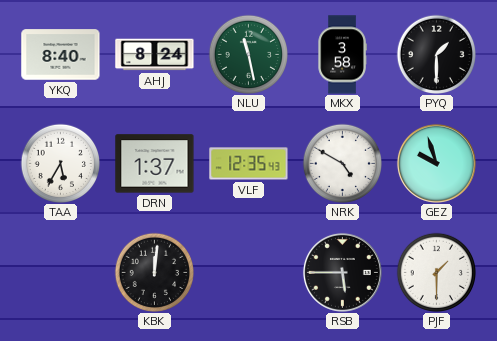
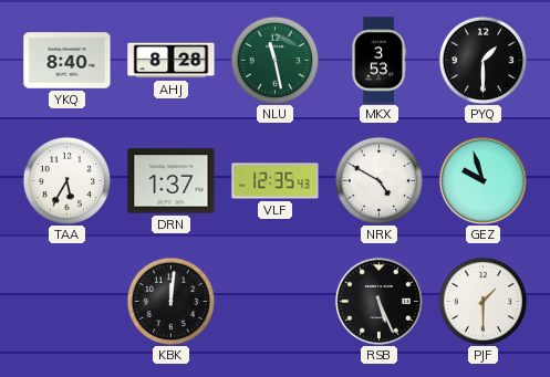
AHJ: 8:24 -> 8:28
MKX: 3:58 -> 3:53
RSB: 5:45 -> 5:26
